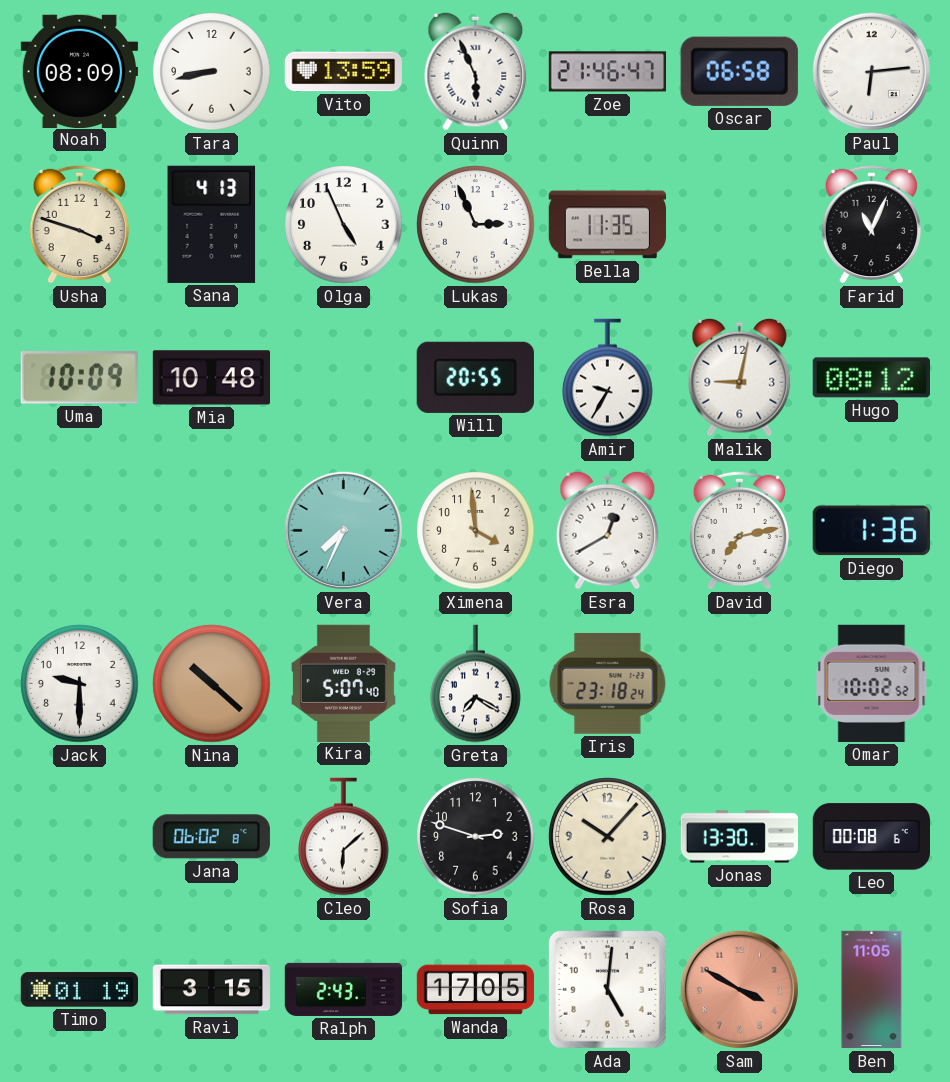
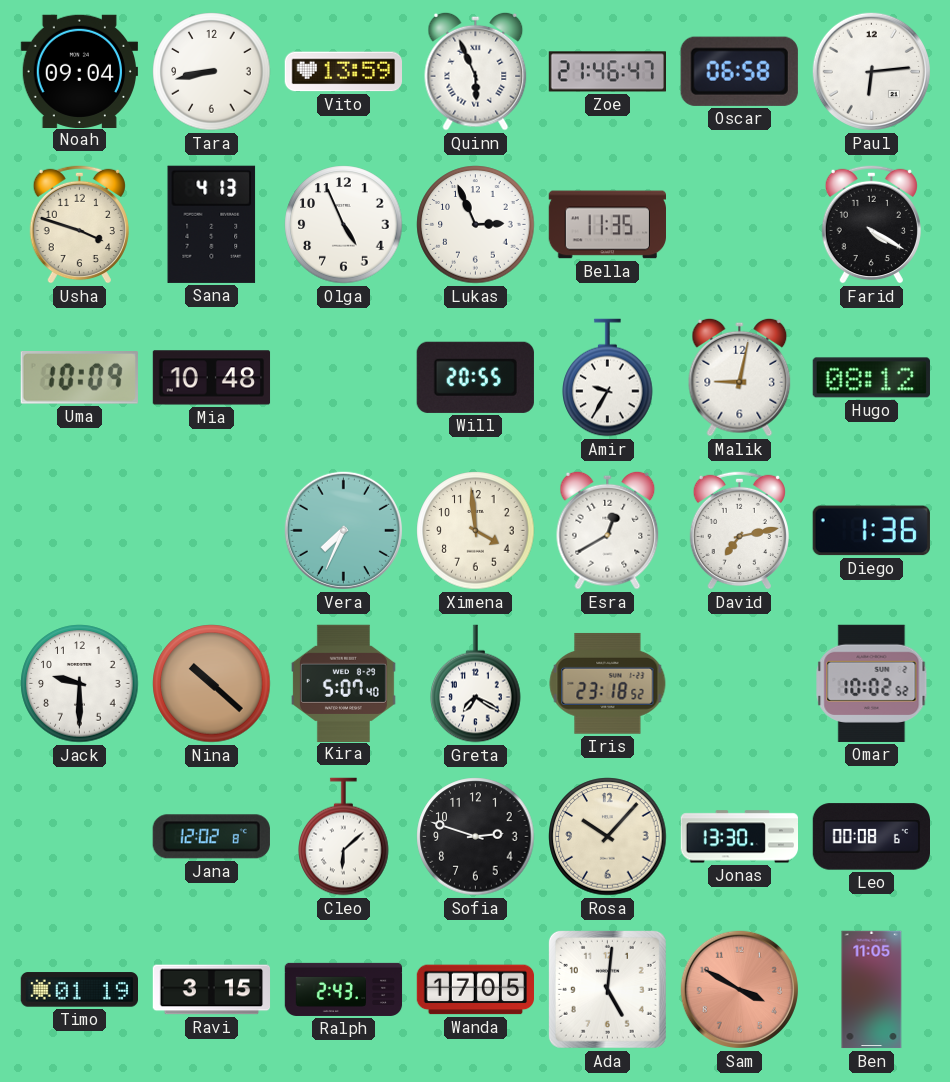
Noah: 08:09 -> 09:04
Farid: 11:04 -> 4:20
Iris: 23:18:24 -> 23:18:52
Jana: 06:02 -> 12:02
